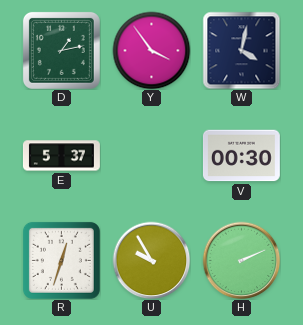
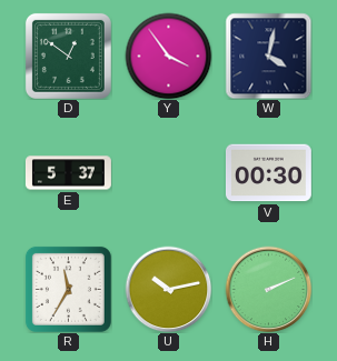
D: 1:13 -> 12:51
R: 12:33 -> 11:35
U: 9:55 -> 10:13
